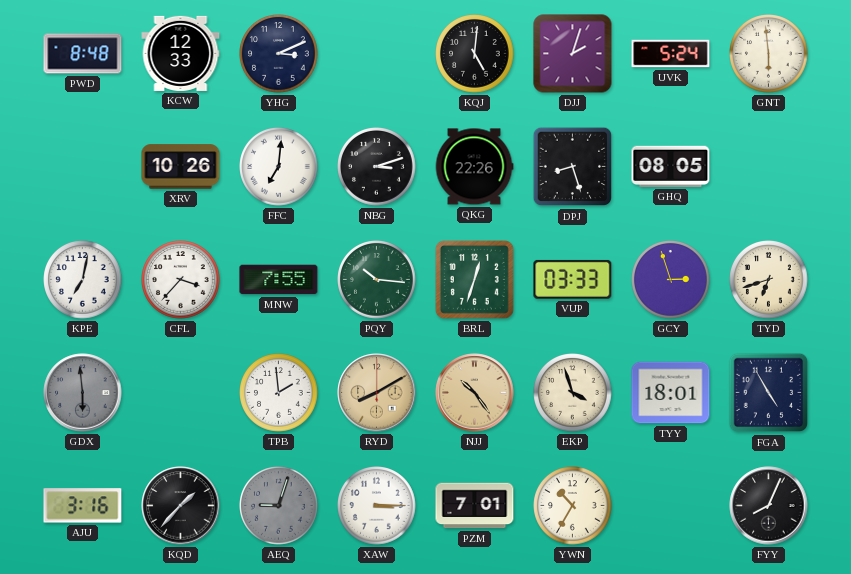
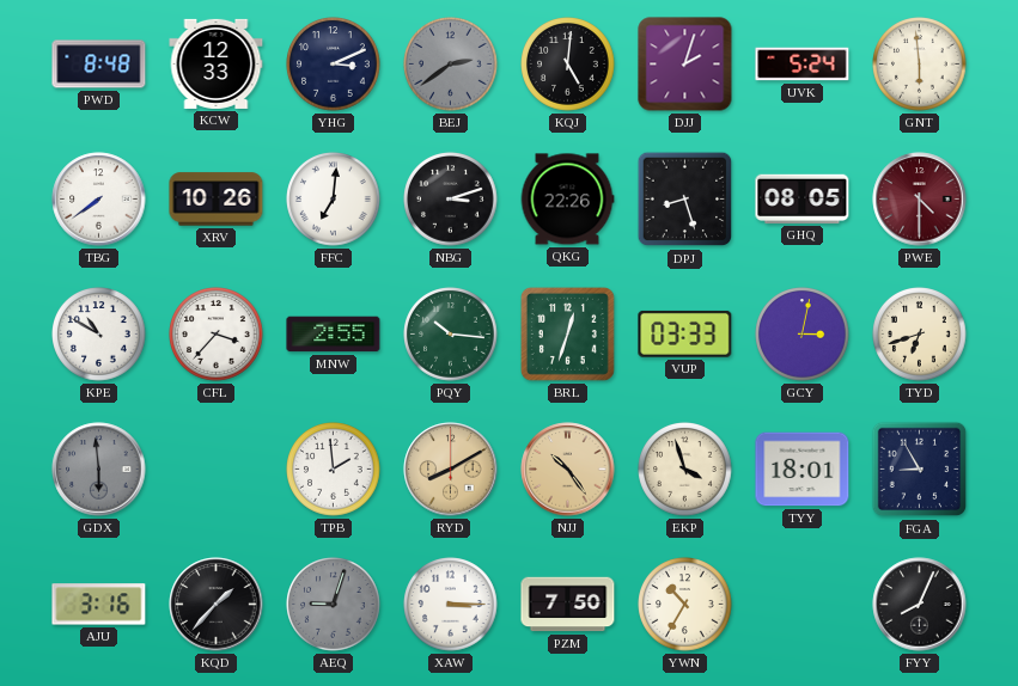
BEJ: none -> 2:39
TBG: none -> 7:39
PWE: none -> 4:30
KPE: 7:02 -> 10:50
MNW: 7:55 -> 2:55
GCY: 2:57 -> 3:02
FGA: 4:55 -> 8:55
PZM: 7:01 -> 7:50
